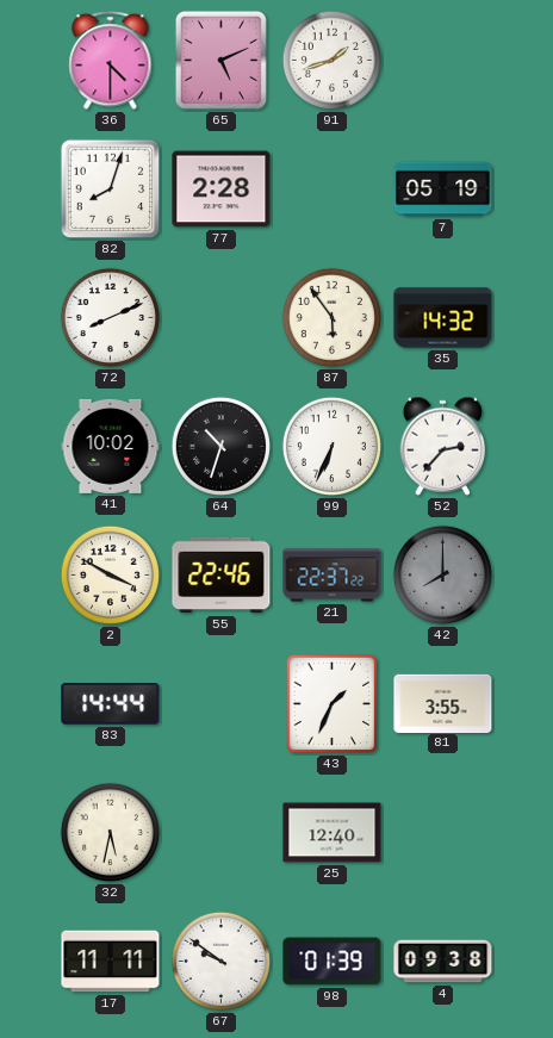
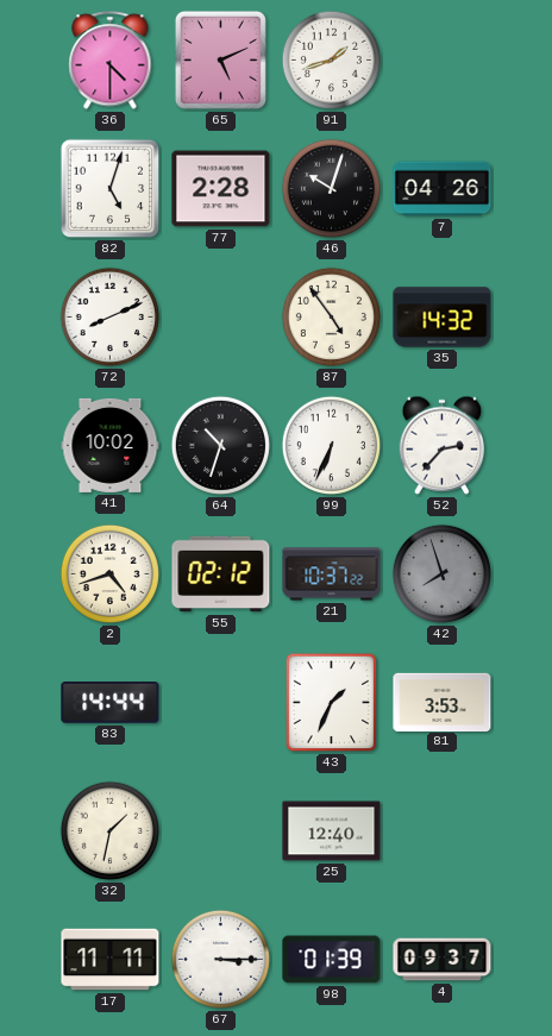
82: 8:03 -> 5:03
46: none -> 10:03
7: 05:19 -> 04:26
87: 5:54 -> 4:54
2: 3:50 -> 4:42
55: 22:46 -> 02:12
21: 22:37 -> 10:37
42: 8:00 -> 7:57
81: 3:55 -> 3:53
32: 5:32 -> 1:32
67: 9:51 -> 3:15
4: 09:38 -> 09:37
